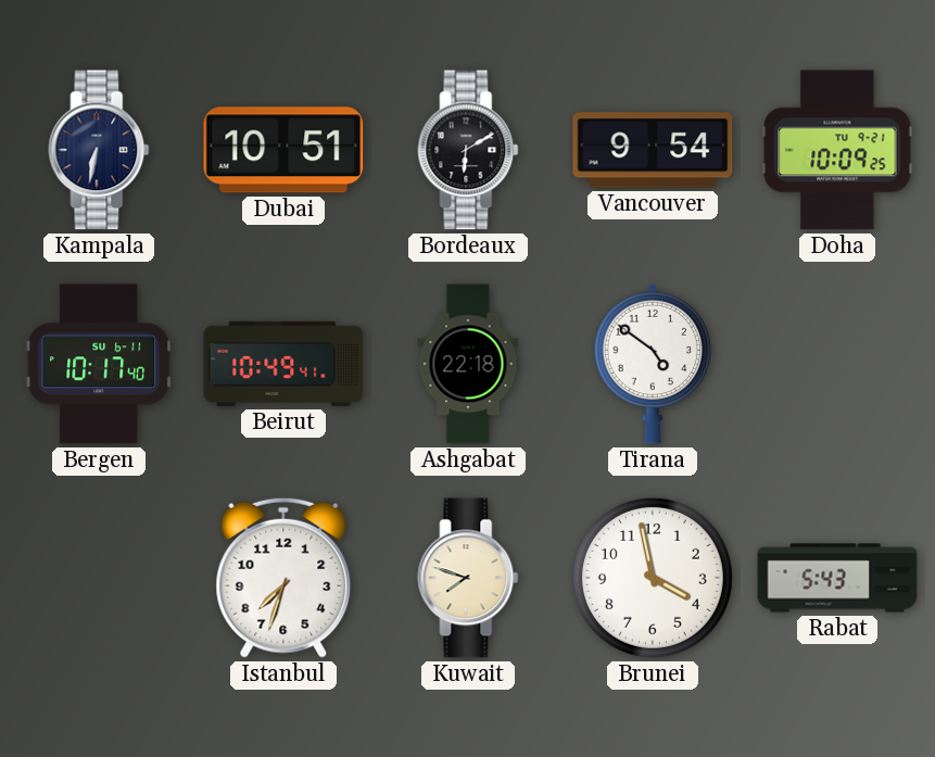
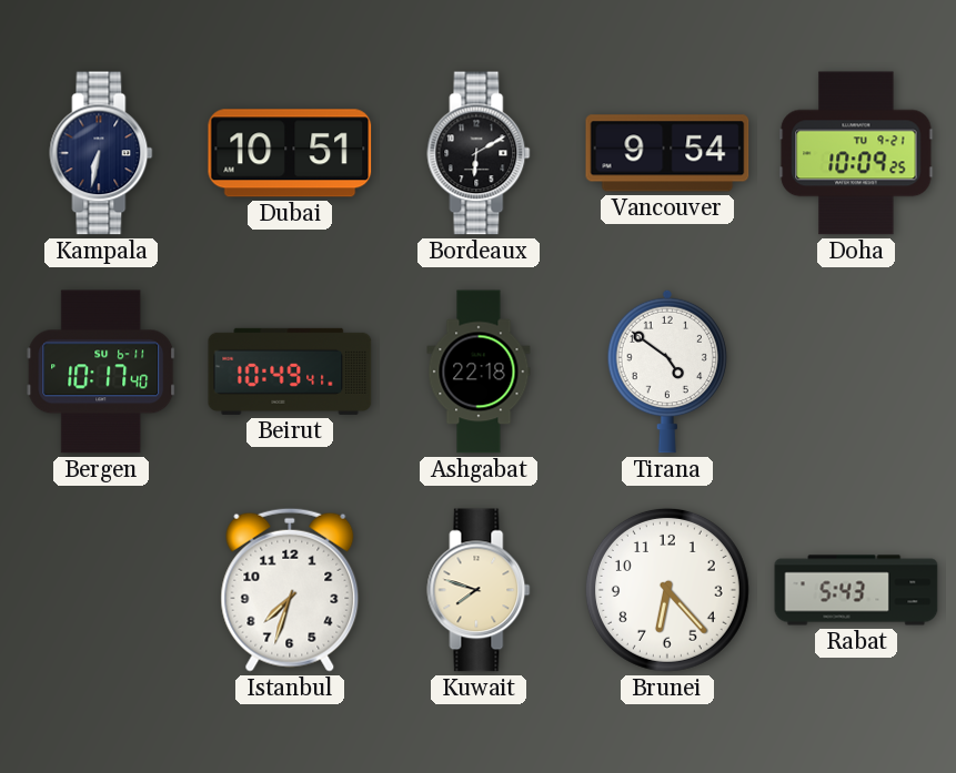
Brunei: 3:58 -> 6:23
